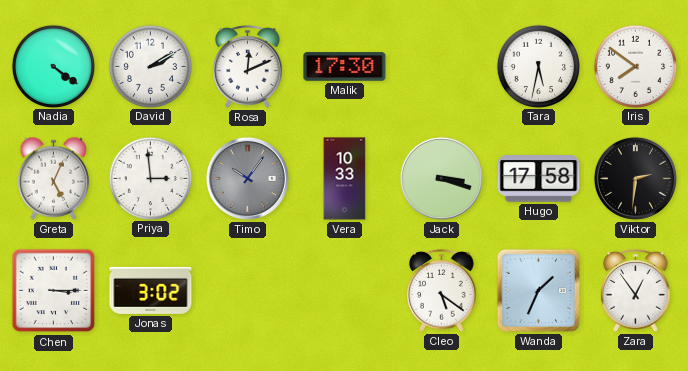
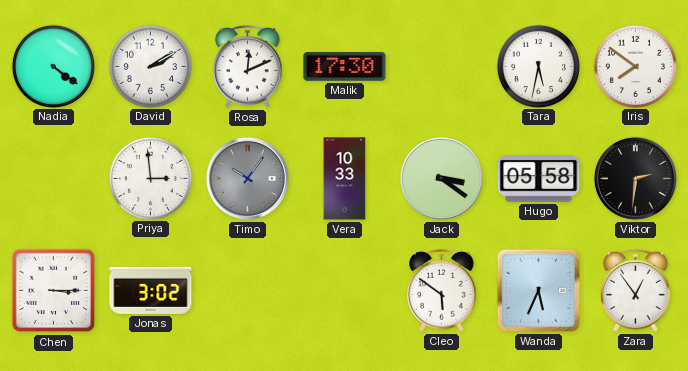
Greta: 5:04 -> none
Jack: 3:18 -> 3:21
Hugo: 17:58 -> 05:58
Cleo: 5:21 -> 5:51
Wanda: 1:34 -> 5:34
